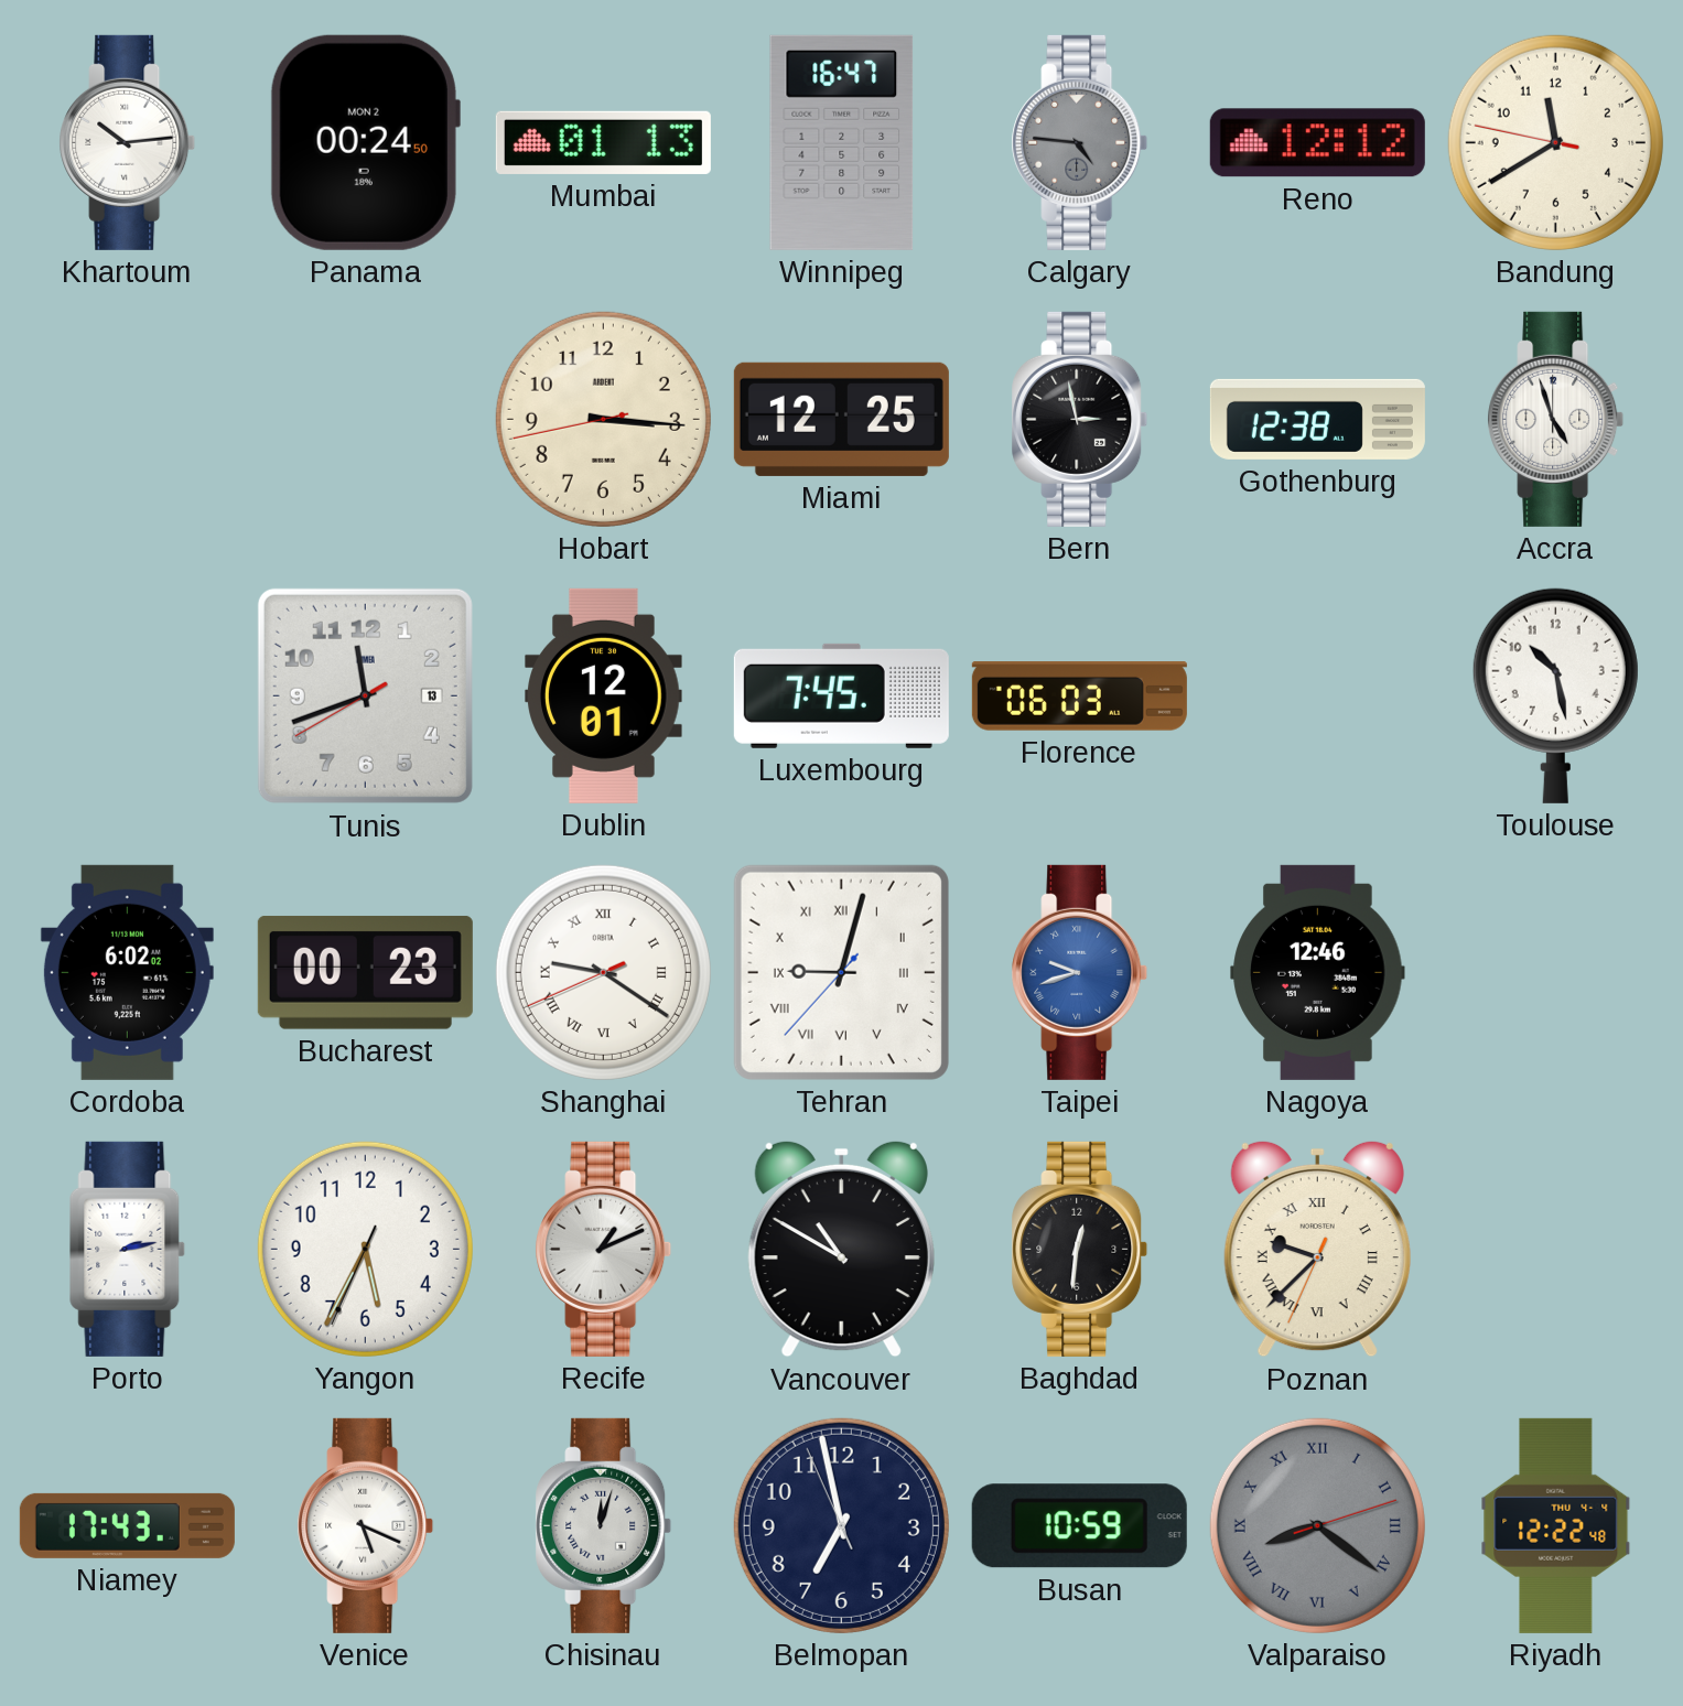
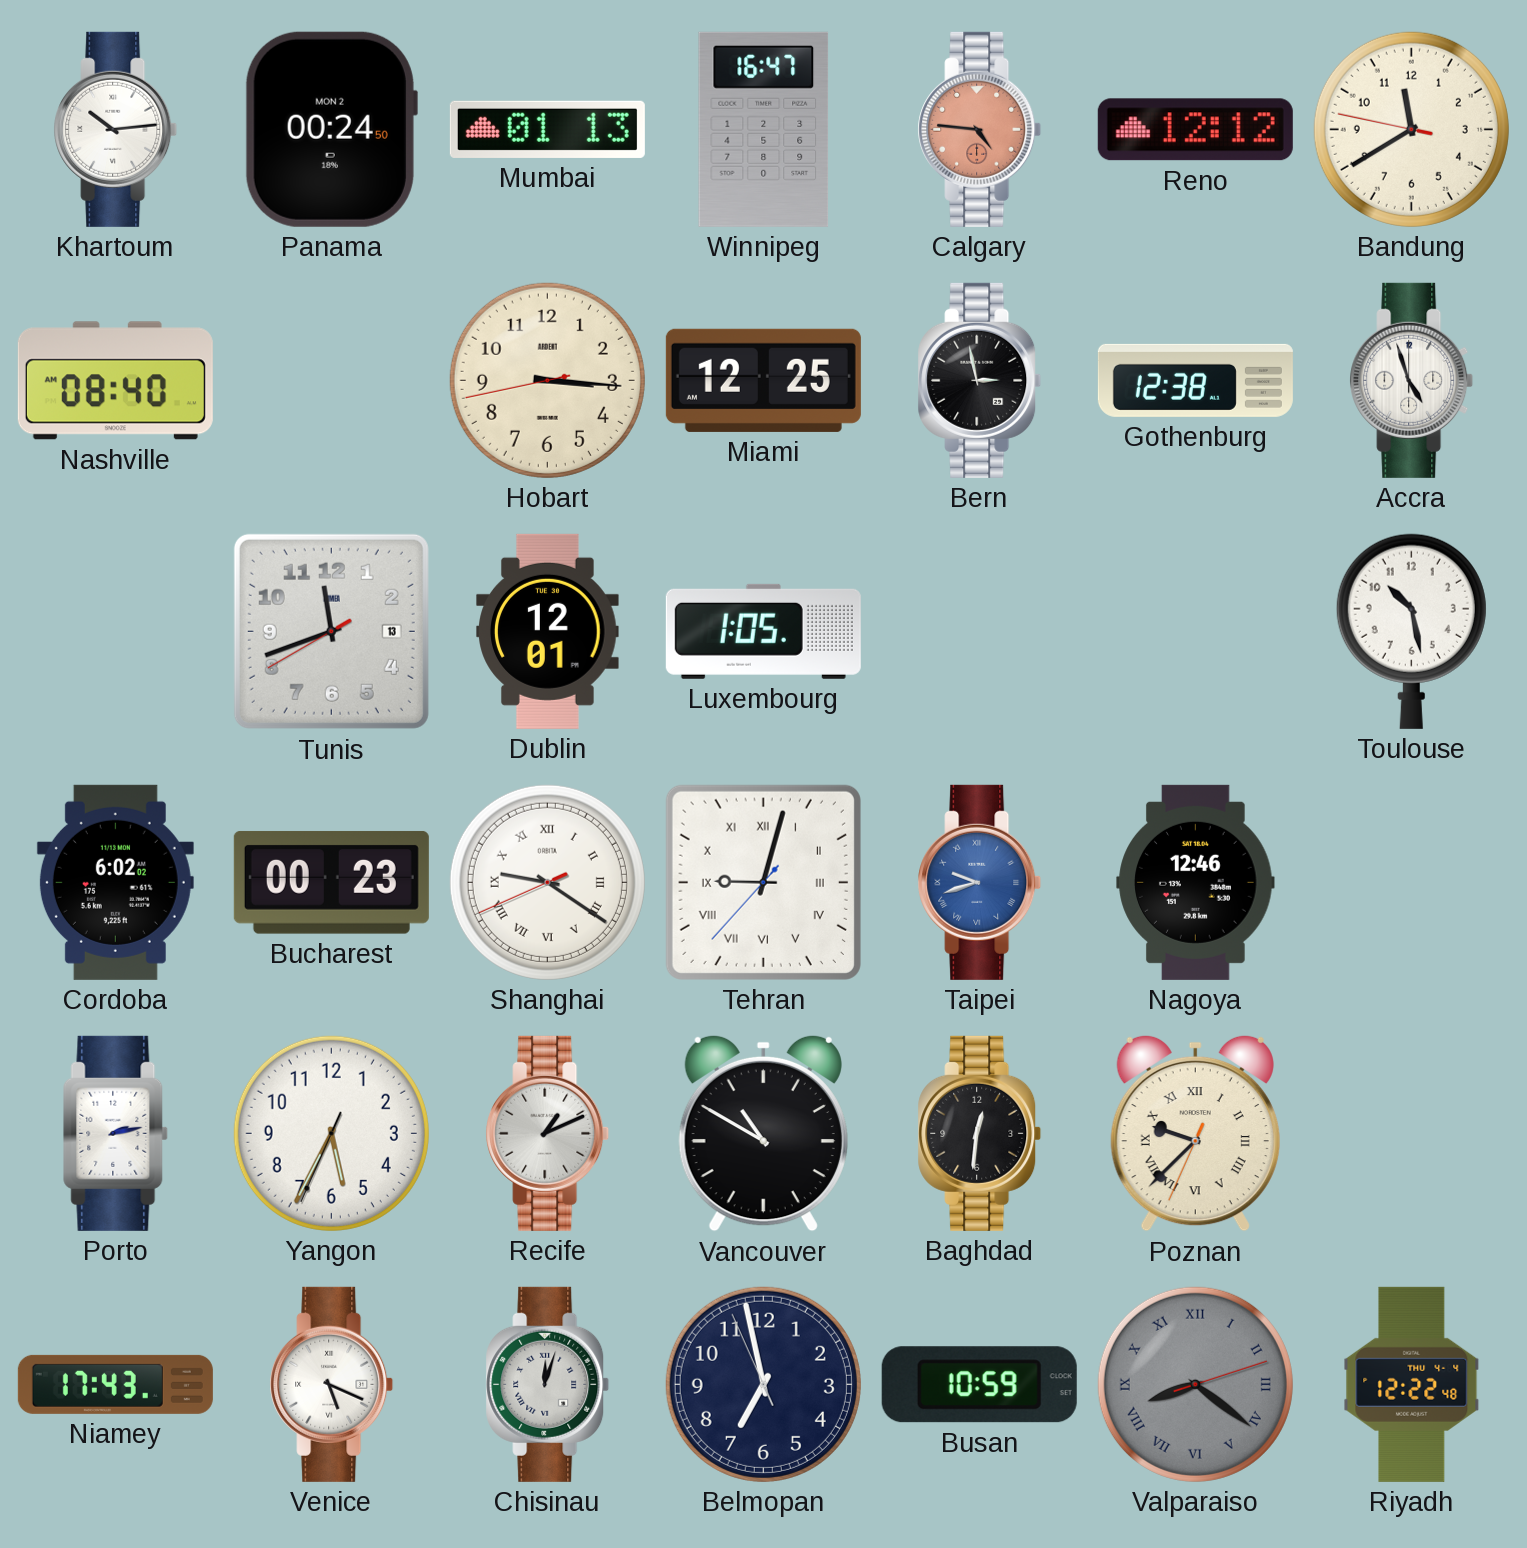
Calgary dial: grey -> salmon
Nashville: none -> 08:40
Luxembourg: 7:45 -> 1:05
Florence: 06:03 -> none
